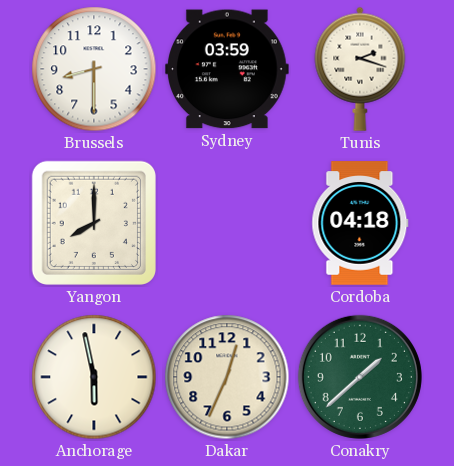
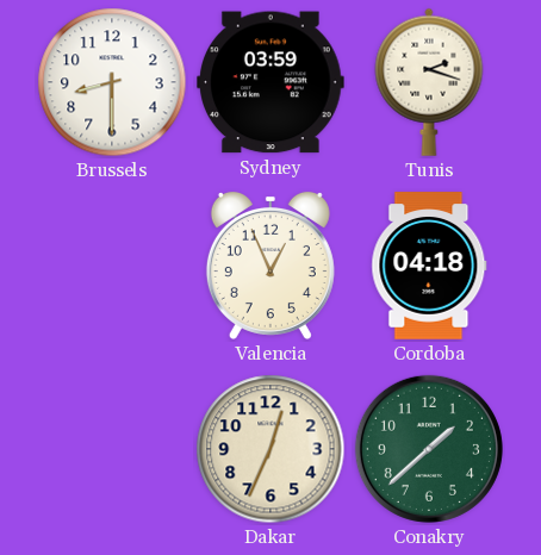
Yangon: 8:00 -> none
Valencia: none -> 12:56
Anchorage: 5:58 -> none
